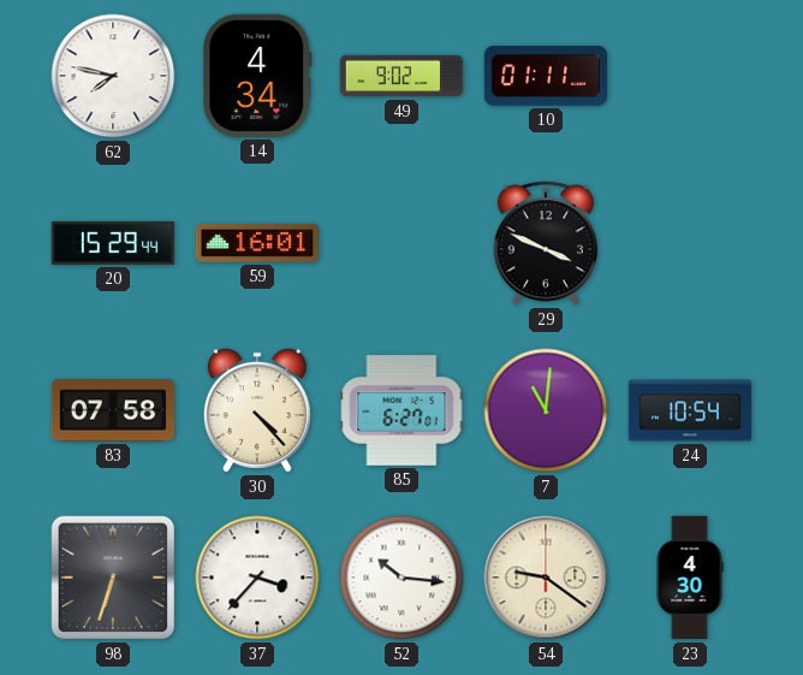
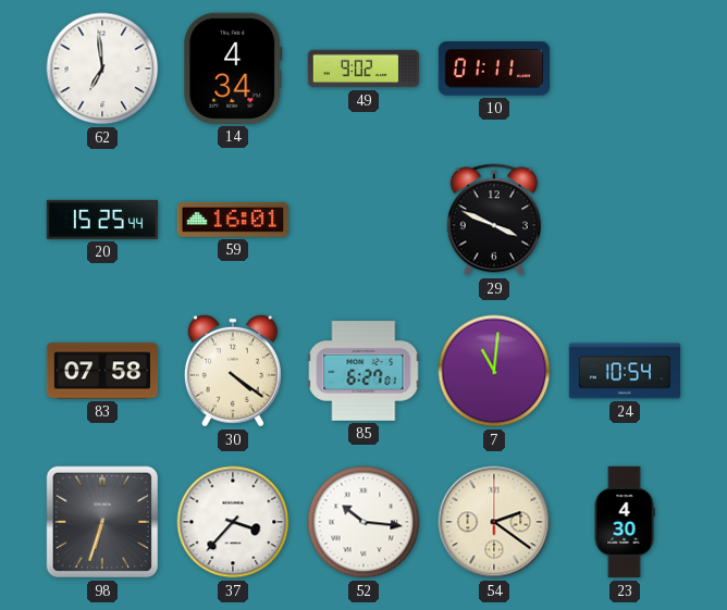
62: 7:47 -> 6:59
20: 15:29 -> 15:25
30: 4:23 -> 4:21
54: 9:21 -> 2:21
